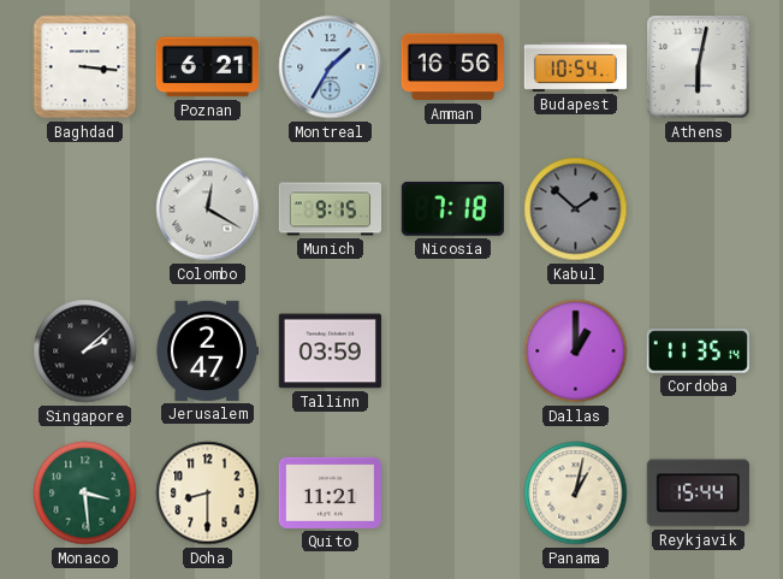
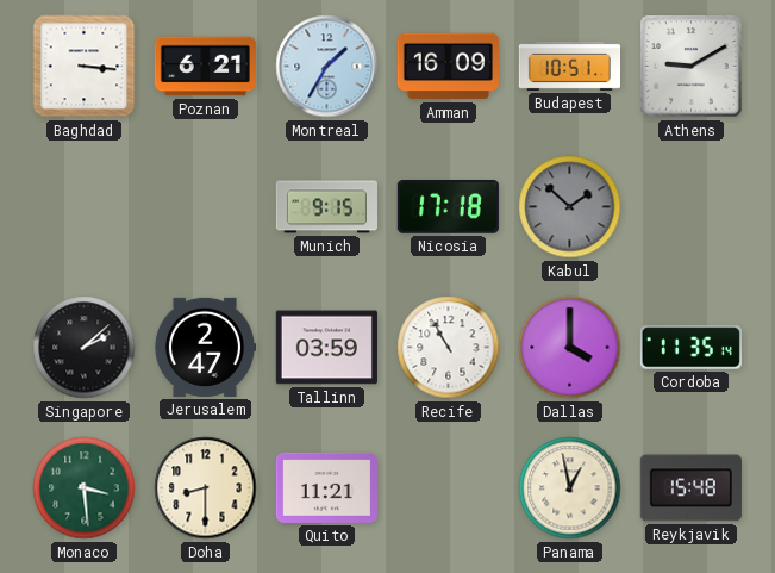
Amman: 16:56 -> 16:09
Budapest: 10:54 -> 10:51
Athens: 6:02 -> 9:10
Colombo: 12:20 -> none
Nicosia: 7:18 -> 17:18
Recife: none -> 10:55
Dallas: 1:00 -> 4:00
Panama: 1:02 -> 12:58
Reykjavik: 15:44 -> 15:48
